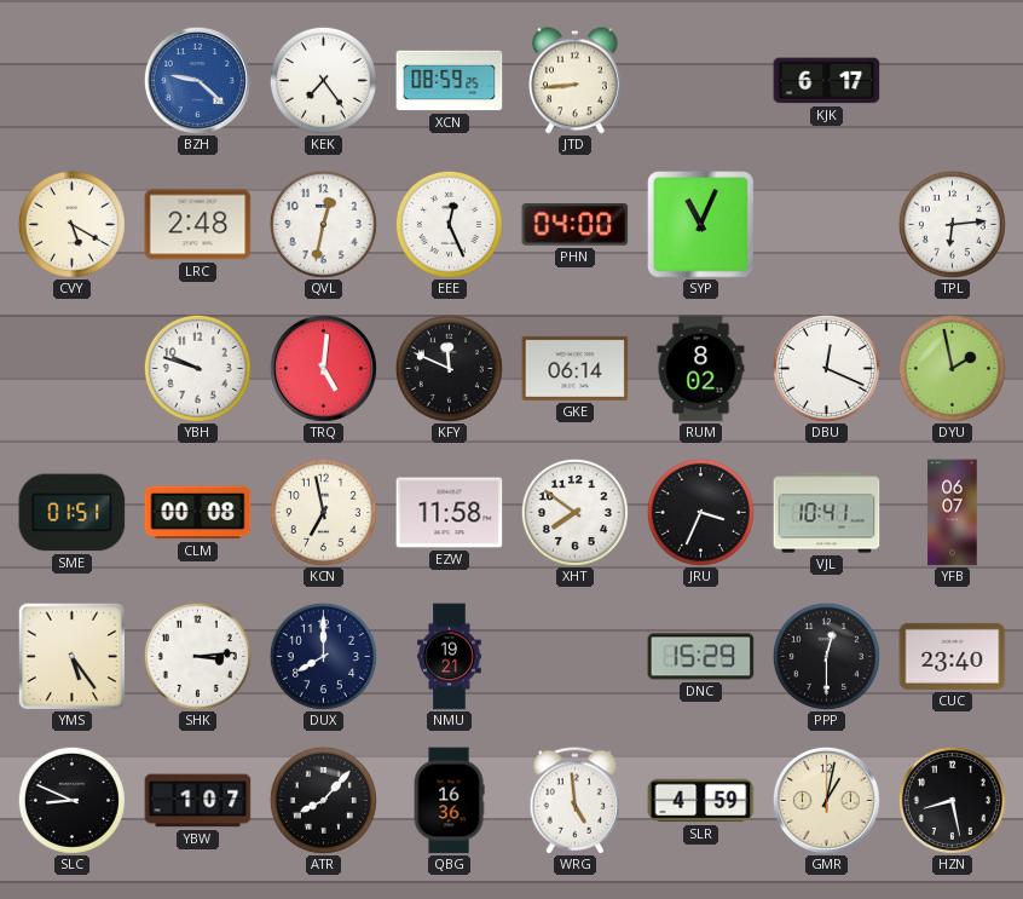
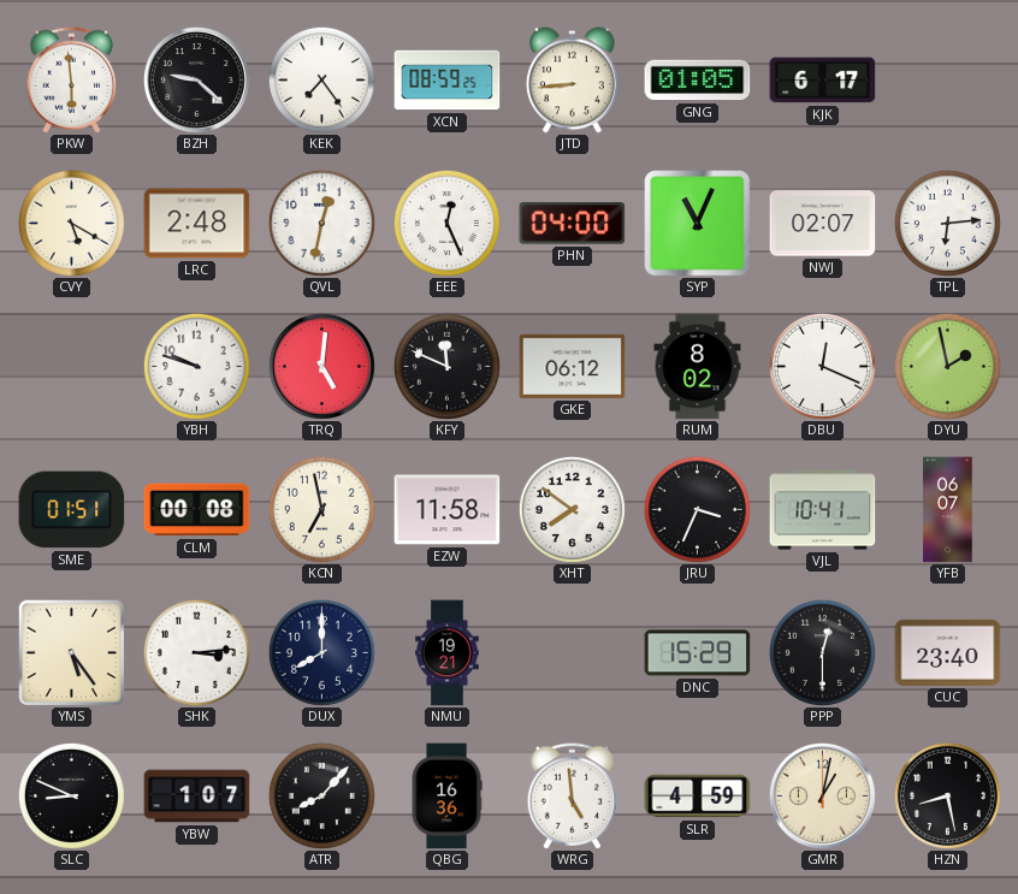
PKW: none -> 5:59
BZH dial: blue -> black
GNG: none -> 01:05
NWJ: none -> 02:07
GKE: 06:14 -> 06:12
